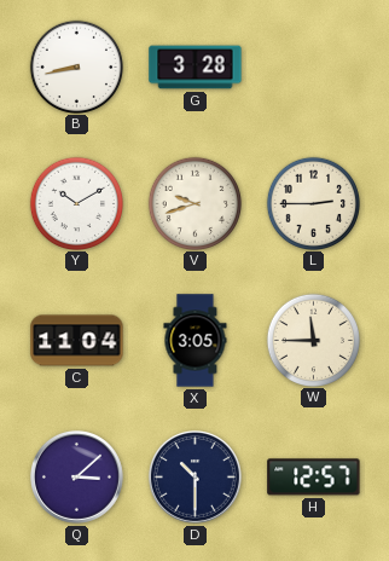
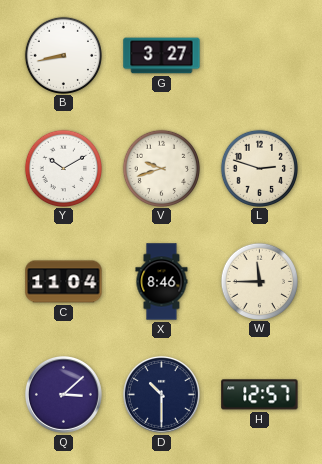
G: 3:28 -> 3:27
L: 2:45 -> 2:48
X: 3:05 -> 8:46
